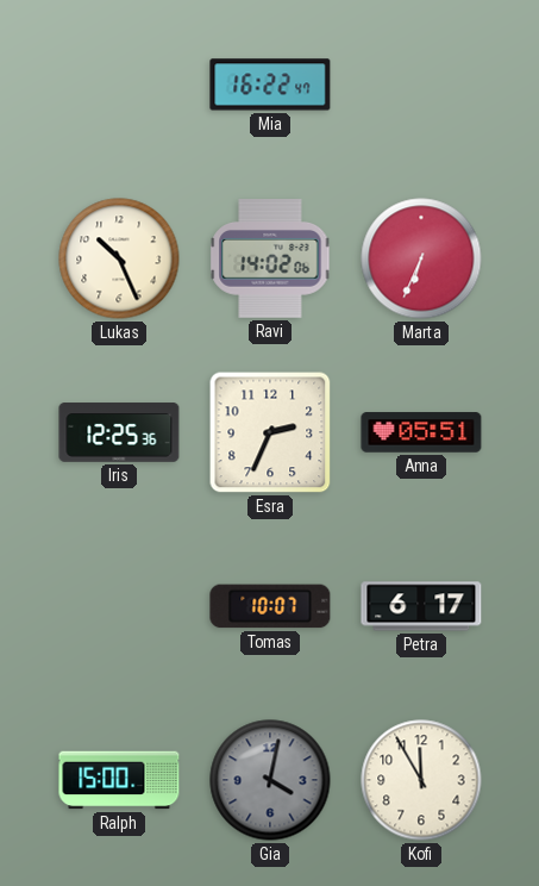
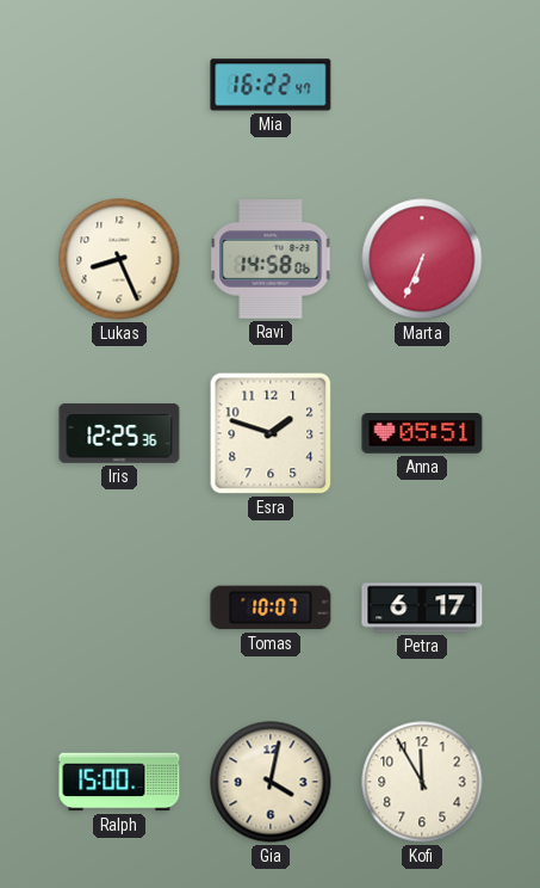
Lukas: 10:26 -> 8:26
Ravi: 14:02 -> 14:58
Esra: 2:34 -> 1:48
Gia dial: grey -> cream
